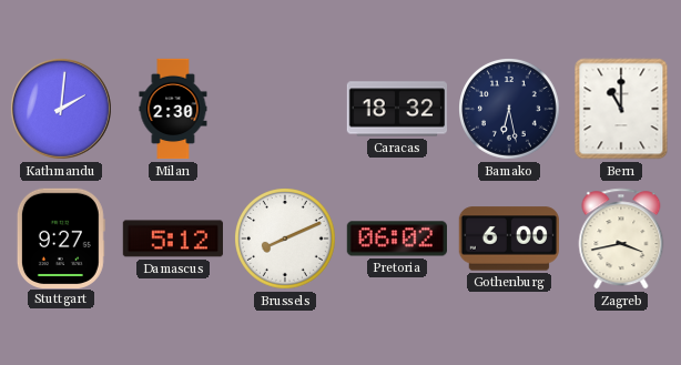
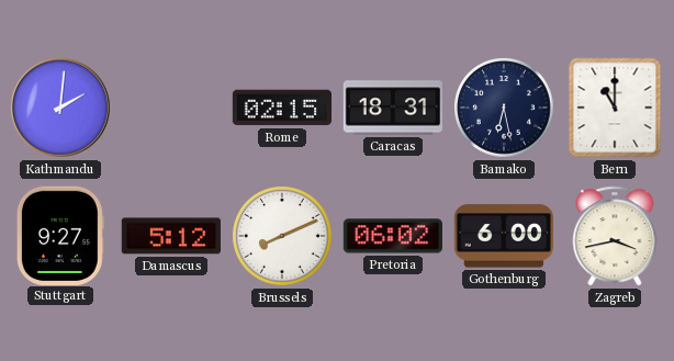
Milan: 2:30 -> none
Rome: none -> 02:15
Caracas: 18:32 -> 18:31
